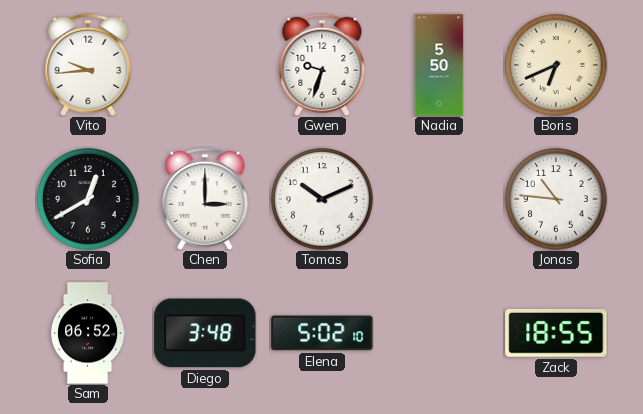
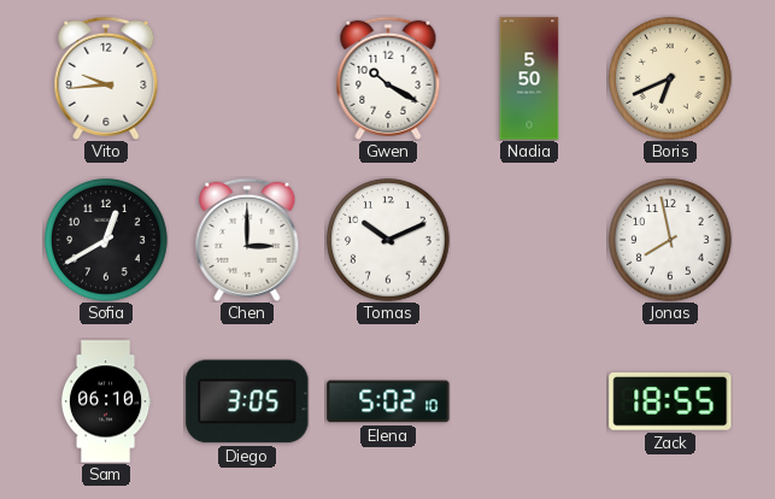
Gwen: 9:33 -> 10:20
Jonas: 10:46 -> 7:58
Sam: 06:52 -> 06:10
Diego: 3:48 -> 3:05
